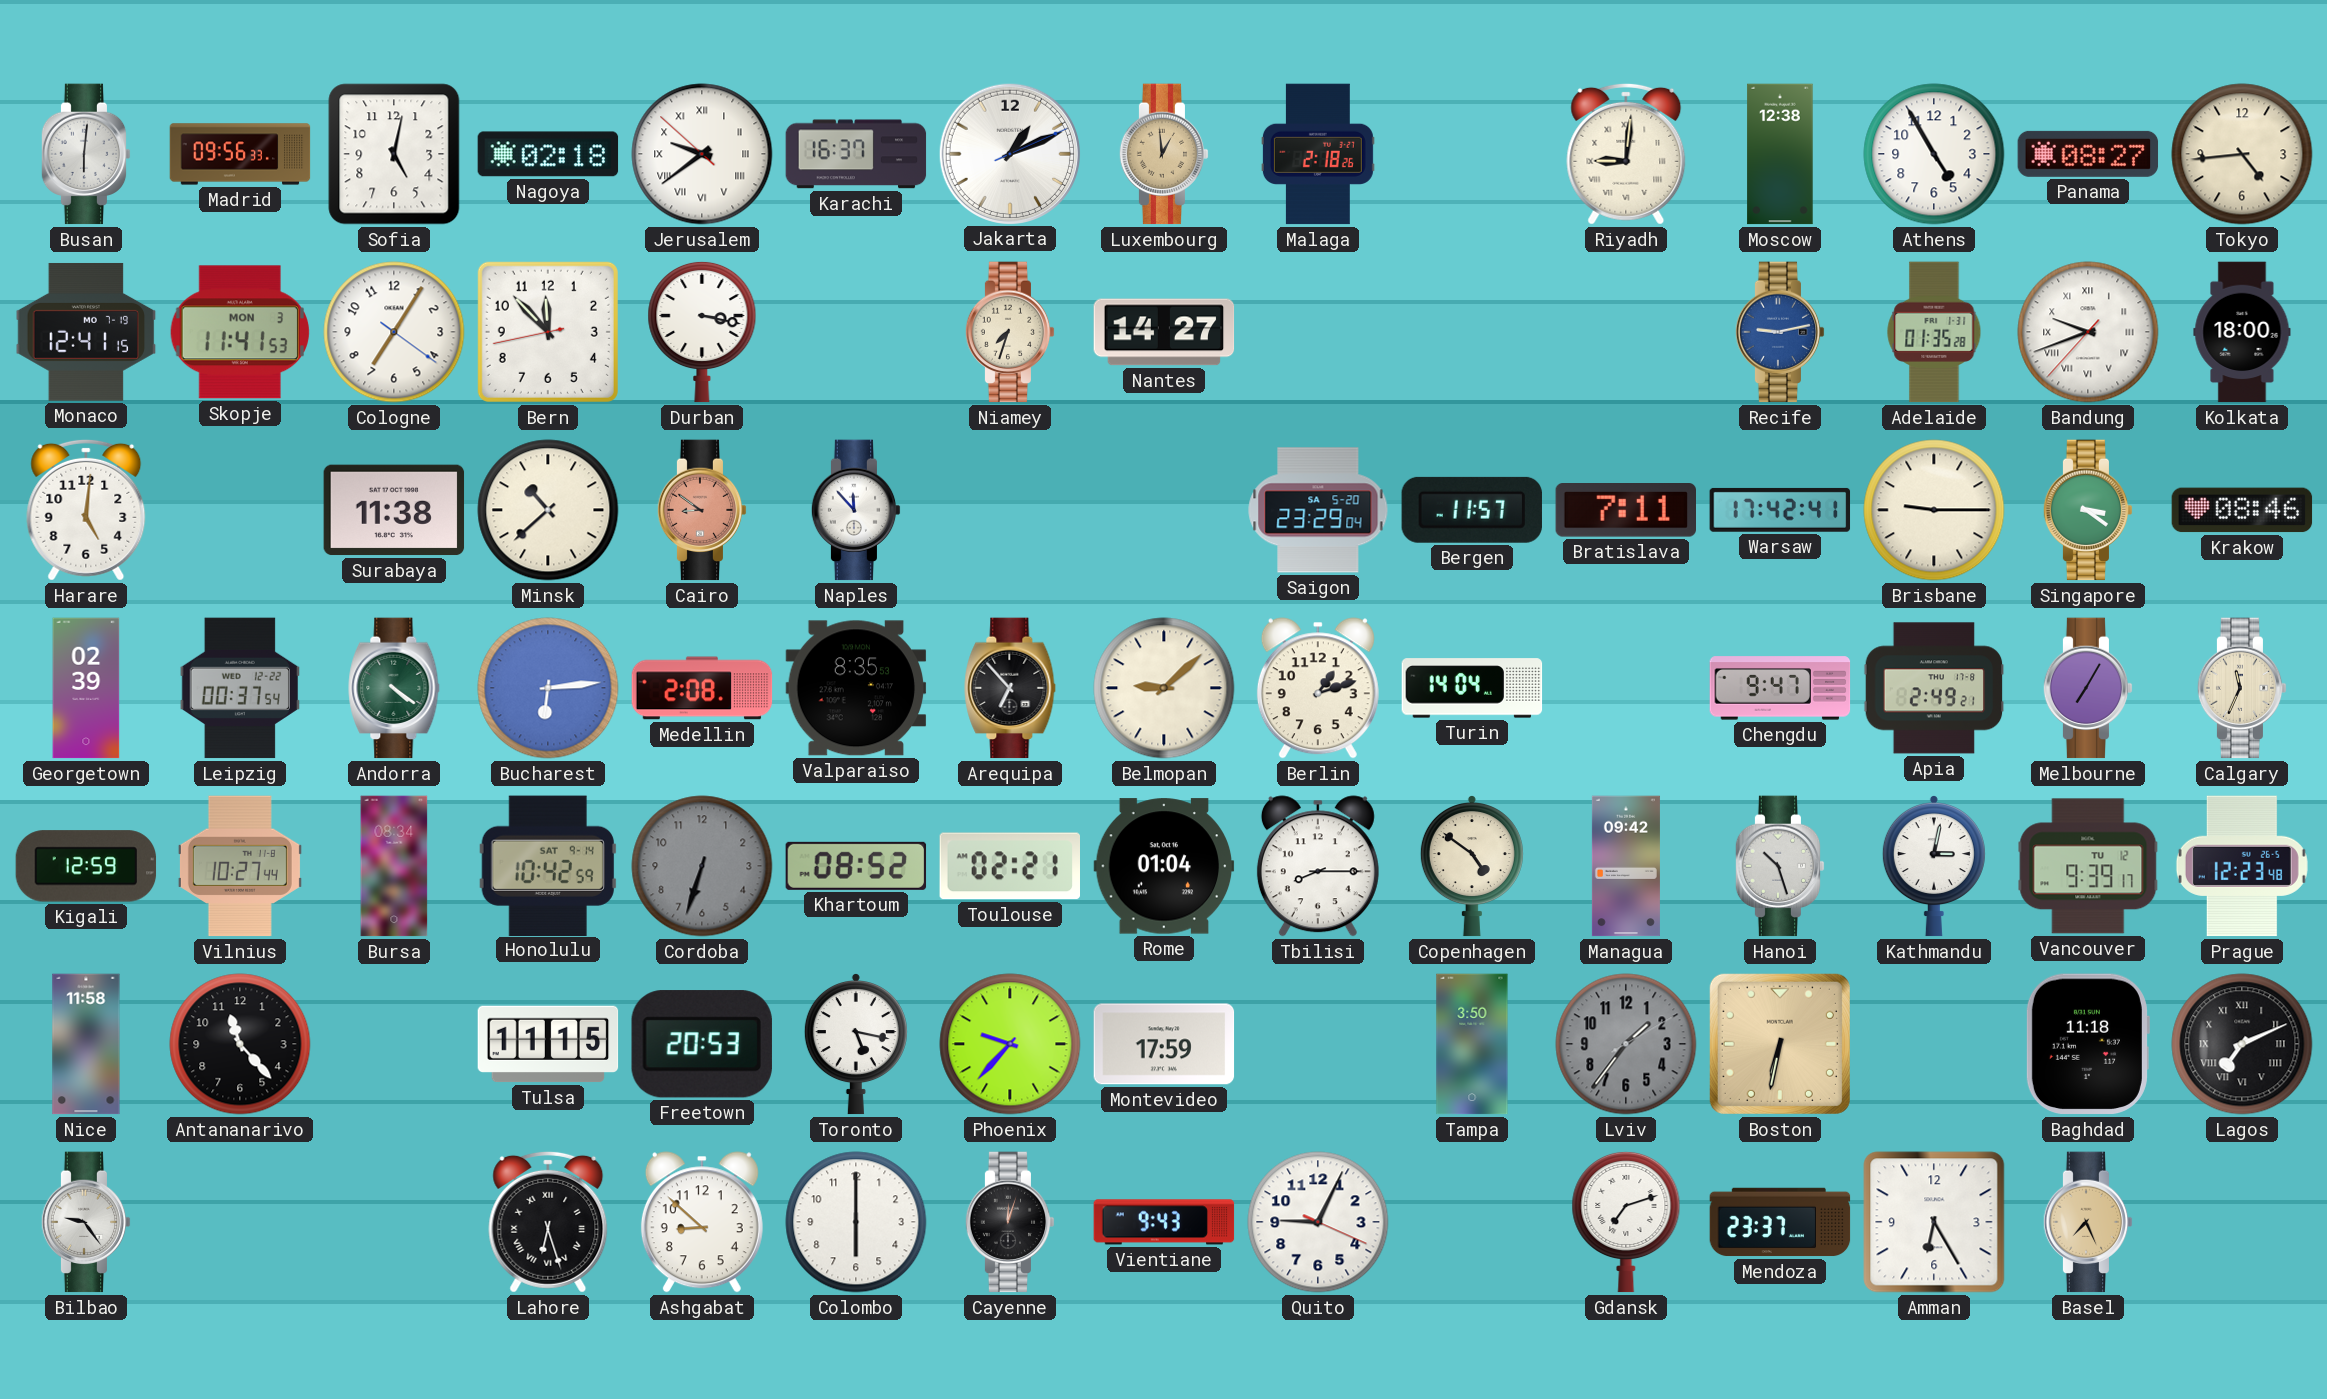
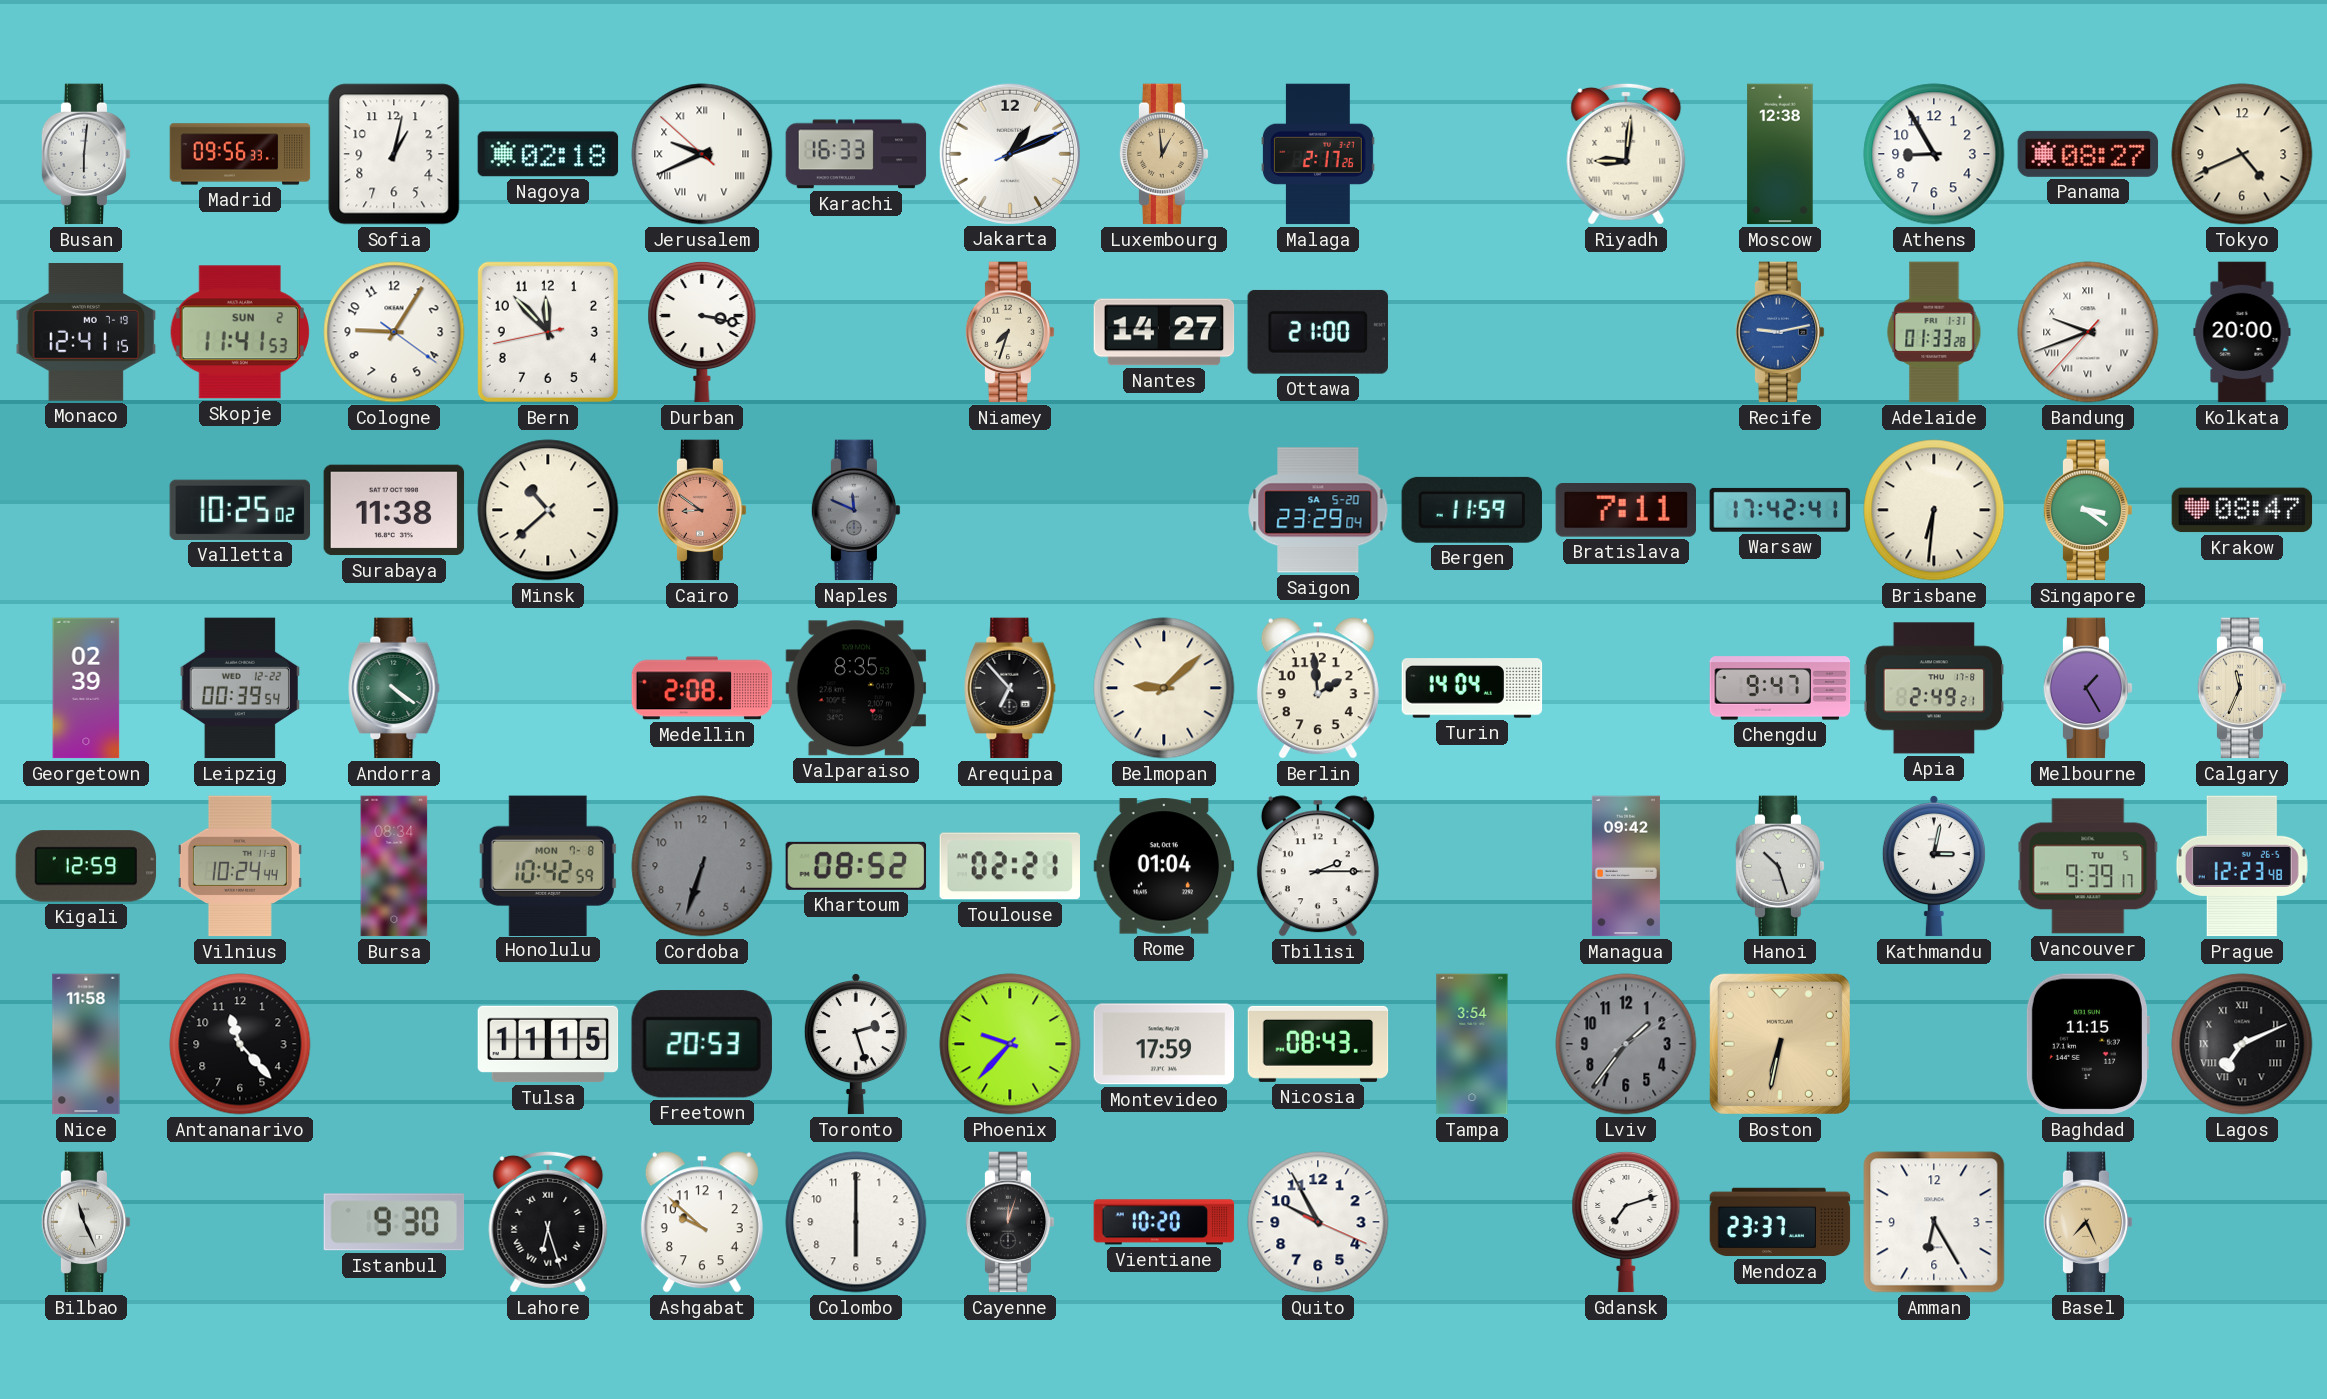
Sofia: 5:02 -> 1:02
Jerusalem: 9:38 -> 9:40
Karachi: 16:37 -> 16:33
Malaga: 2:18 -> 2:17
Athens: 4:55 -> 8:55
Tokyo: 4:44 -> 4:41
Skopje date: MON 3 -> SUN 2
Cologne: 7:05 -> 9:05
Ottawa: none -> 21:00
Adelaide: 01:35 -> 01:33
Kolkata: 18:00 -> 20:00
Harare: 5:01 -> none
Valletta: none -> 10:25
Naples: 11:53 -> 11:49
Naples dial: white -> grey
Bergen: 11:57 -> 11:59
Brisbane: 9:15 -> 6:31
Krakow: 08:46 -> 08:47
Leipzig: 00:37 -> 00:39
Bucharest: 6:14 -> none
Berlin: 1:12 -> 1:59
Melbourne: 7:05 -> 1:25
Vilnius: 10:27 -> 10:24
Honolulu date: SAT 9-14 -> MON 7-8
Tbilisi: 8:15 -> 2:15
Copenhagen: 4:51 -> none
Vancouver date: TU 12 -> TU 5
Toronto: 5:17 -> 2:27
Nicosia: none -> 08:43
Tampa: 3:50 -> 3:54
Baghdad: 11:18 -> 11:15
Bilbao: 9:24 -> 11:26
Istanbul: none -> 9:30
Ashgabat: 8:52 -> 9:52
Vientiane: 9:43 -> 10:20
Quito: 9:04 -> 9:55
